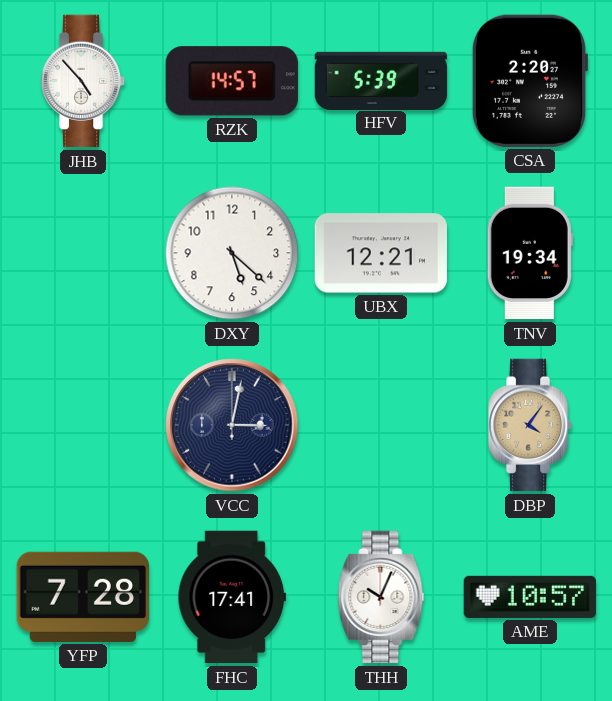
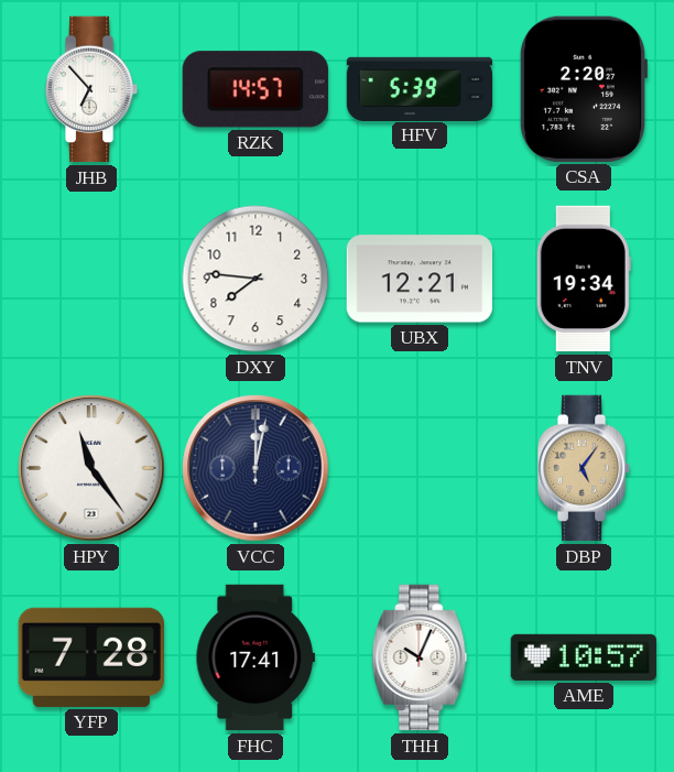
JHB: 4:53 -> 6:53
DXY: 5:22 -> 7:46
HPY: none -> 11:24
VCC: 3:02 -> 12:02
DBP: 4:06 -> 5:06
